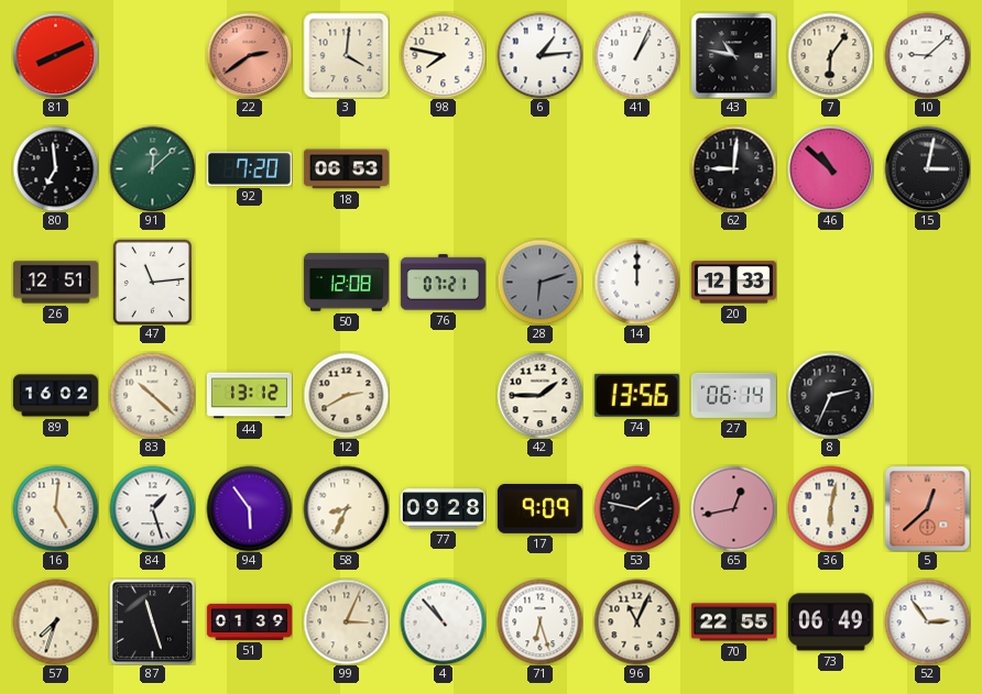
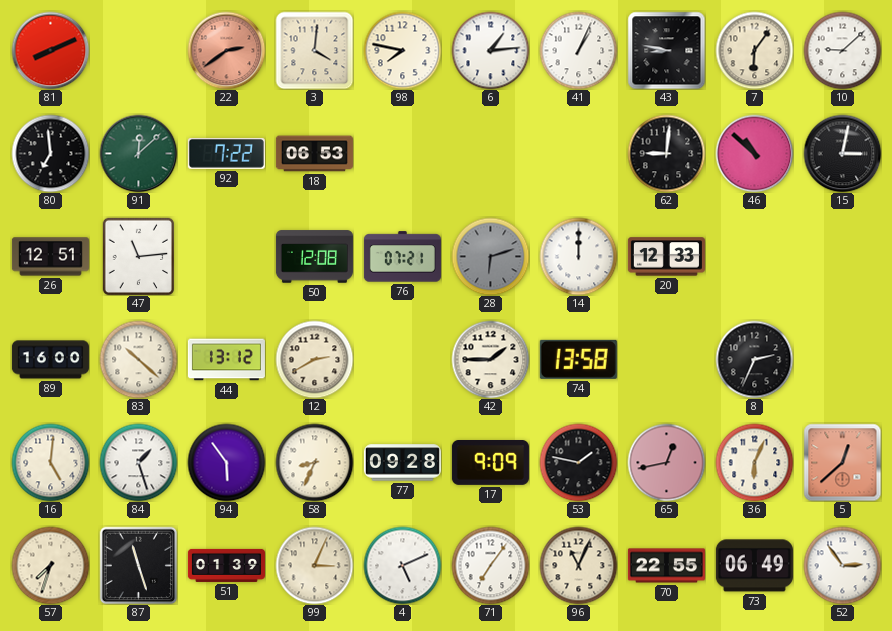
43: 10:47 -> 8:47
92: 7:20 -> 7:22
89: 16:02 -> 16:00
74: 13:56 -> 13:58
27: 06:14 -> none
36: 6:02 -> 6:04
4: 10:53 -> 5:11
71: 6:27 -> 7:06
